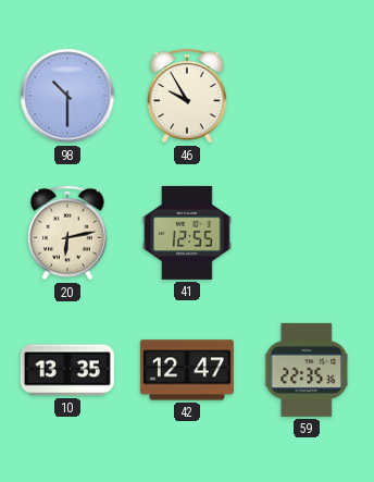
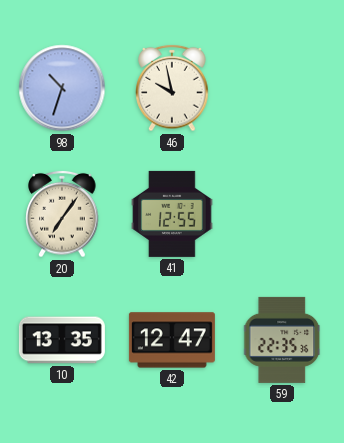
98: 10:30 -> 10:33
46: 9:55 -> 9:58
20: 6:13 -> 7:06
